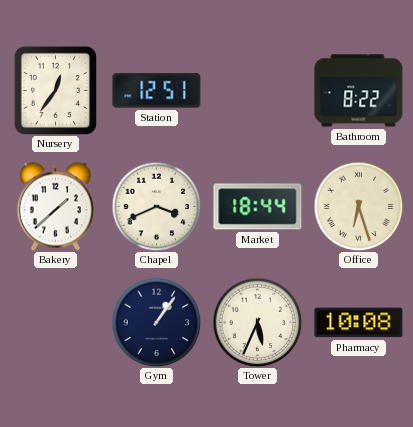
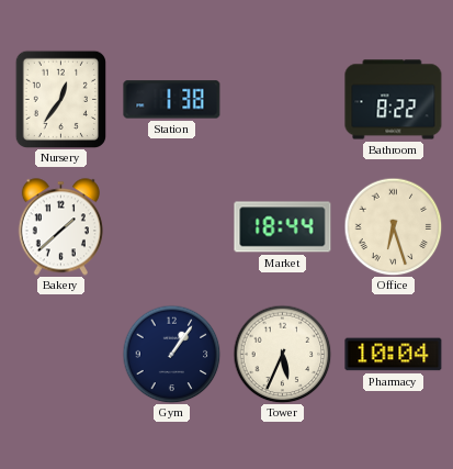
Station: 12:51 -> 1:38
Chapel: 3:41 -> none
Pharmacy: 10:08 -> 10:04
